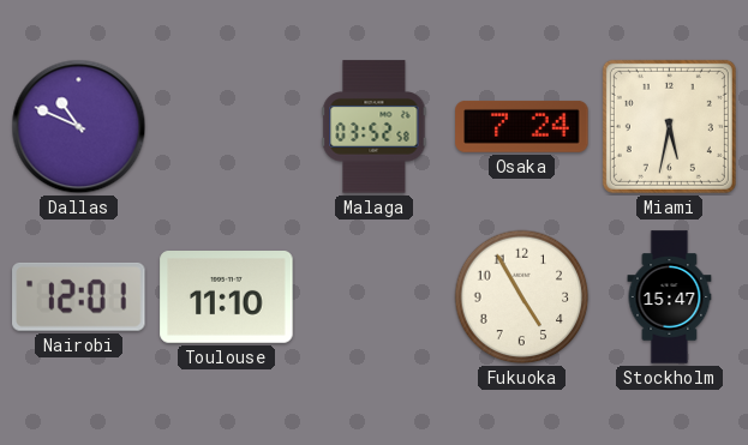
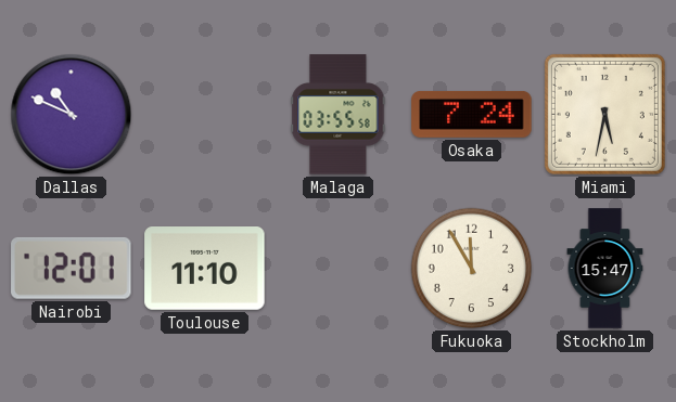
Malaga: 03:52 -> 03:55
Fukuoka: 4:55 -> 11:55
